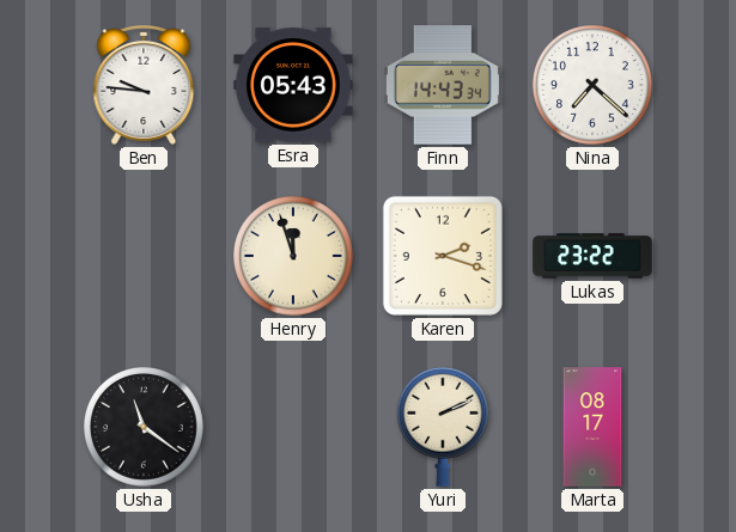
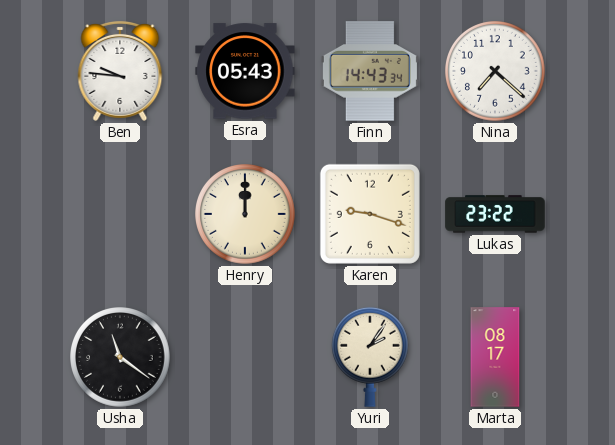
Henry: 11:57 -> 12:00
Karen: 2:18 -> 9:18
Yuri: 2:11 -> 2:06
